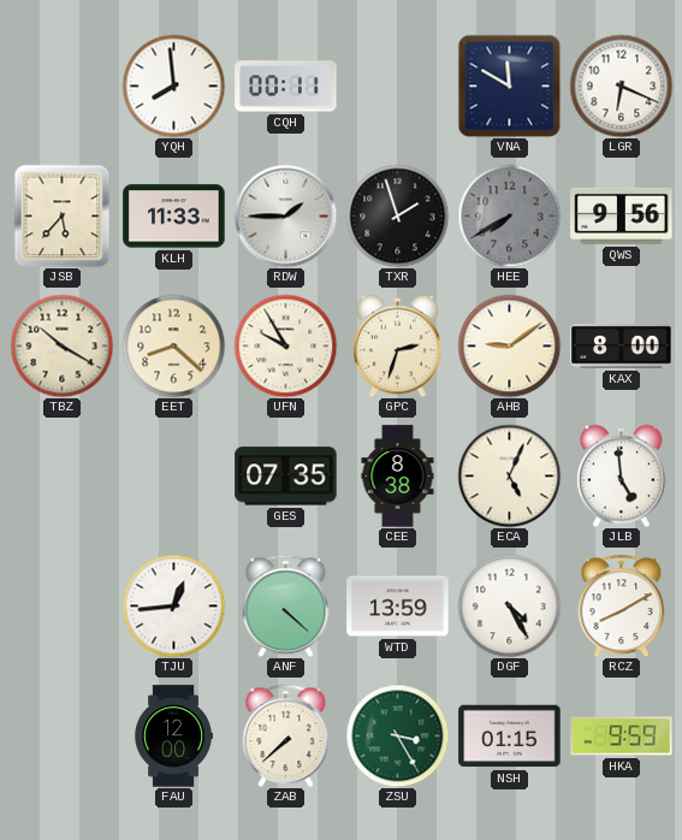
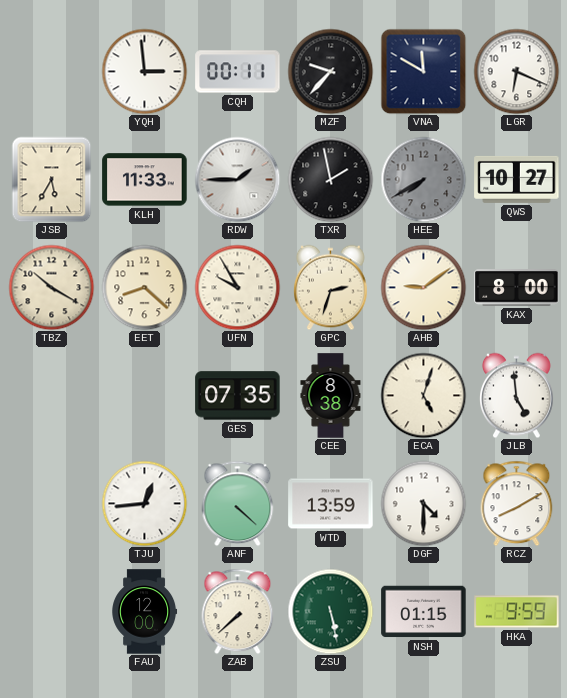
YQH: 7:59 -> 2:59
MZF: none -> 9:37
JSB: 5:37 -> 5:35
TXR: 1:57 -> 1:58
QWS: 9:56 -> 10:27
ECA: 5:04 -> 5:03
DGF: 4:25 -> 4:30
ZSU: 3:25 -> 5:28
